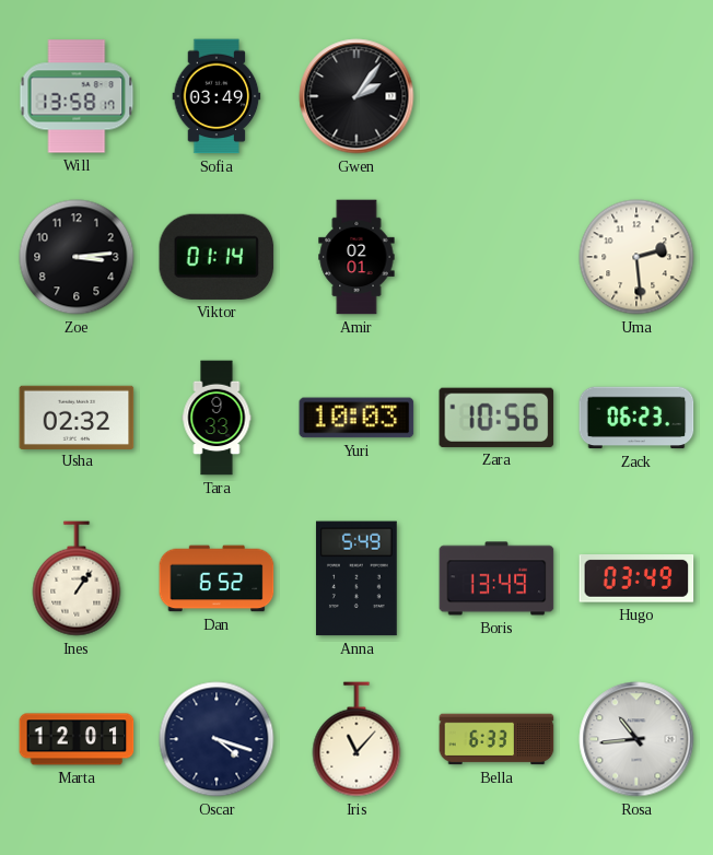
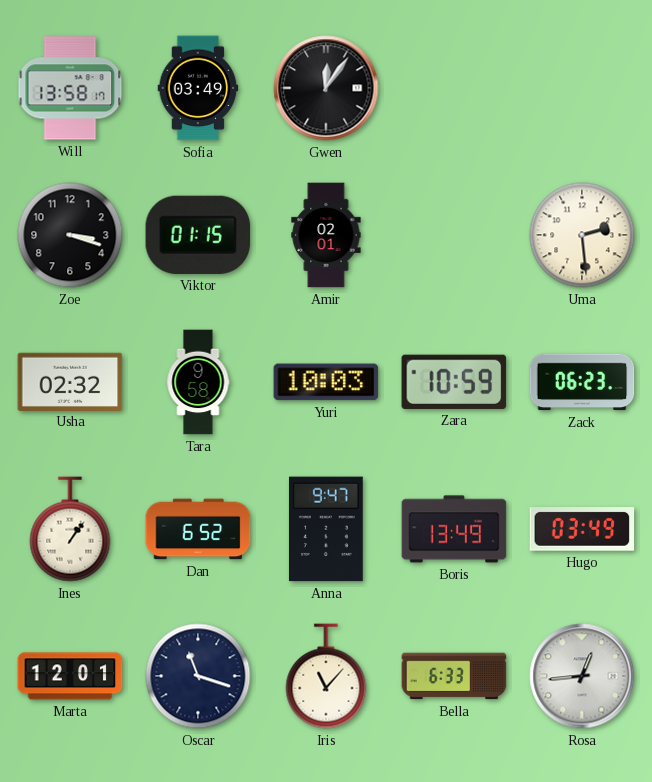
Gwen: 2:06 -> 12:06
Zoe: 3:14 -> 3:18
Viktor: 01:14 -> 01:15
Tara: 9:33 -> 9:58
Zara: 10:56 -> 10:59
Anna: 5:49 -> 9:47
Oscar: 4:18 -> 11:18
Rosa: 10:44 -> 12:44
